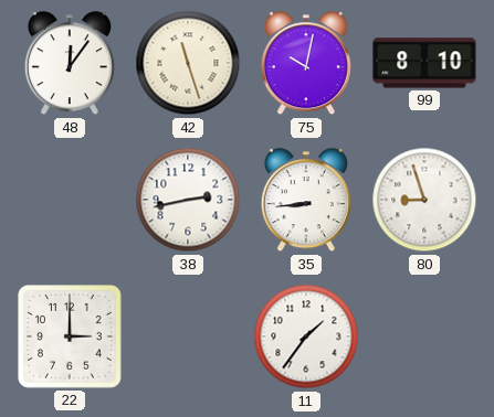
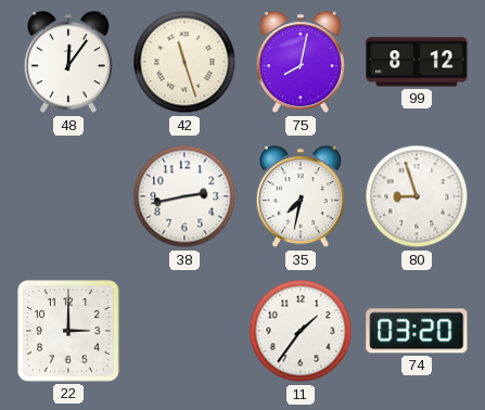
75: 10:02 -> 8:02
99: 8:10 -> 8:12
35: 8:44 -> 7:32
74: none -> 03:20
